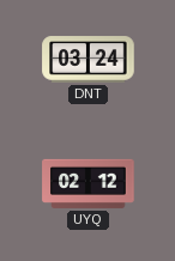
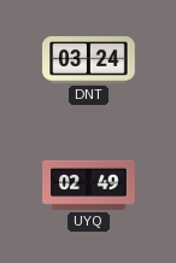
UYQ: 02:12 -> 02:49
